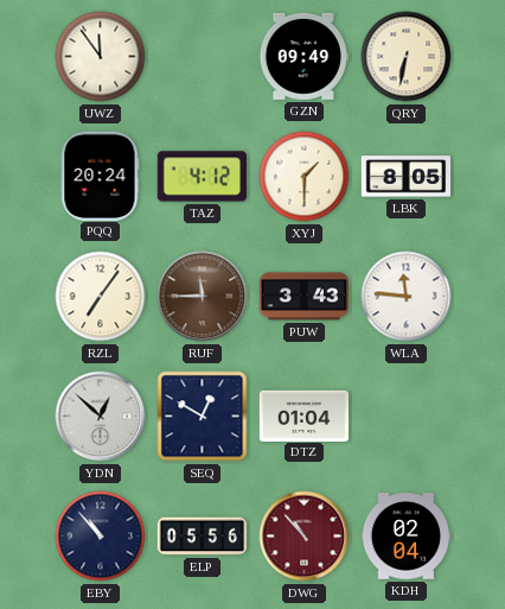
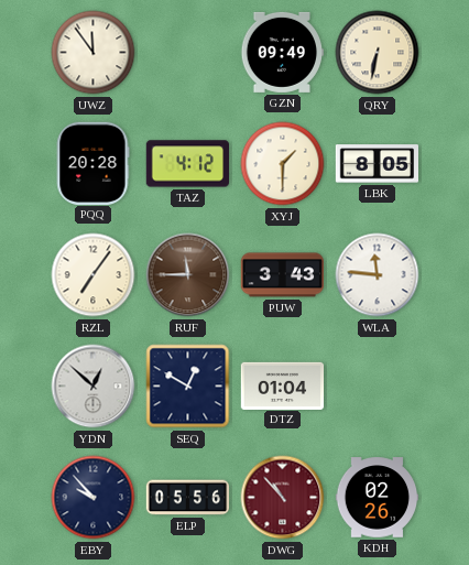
PQQ: 20:24 -> 20:28
EBY: 10:53 -> 9:53
KDH: 02:04 -> 02:26
